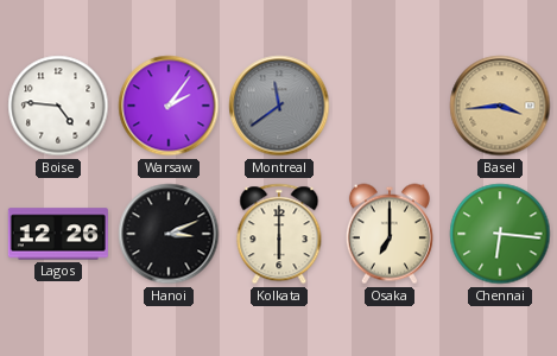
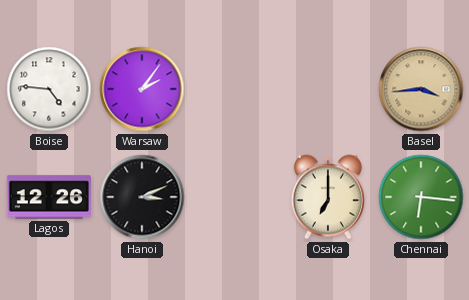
Montreal: 11:39 -> none
Kolkata: 6:00 -> none
